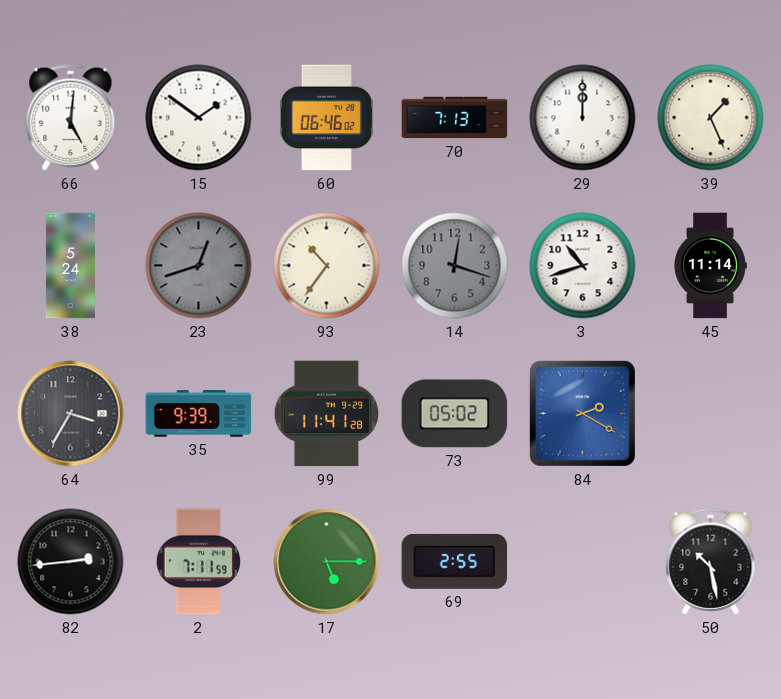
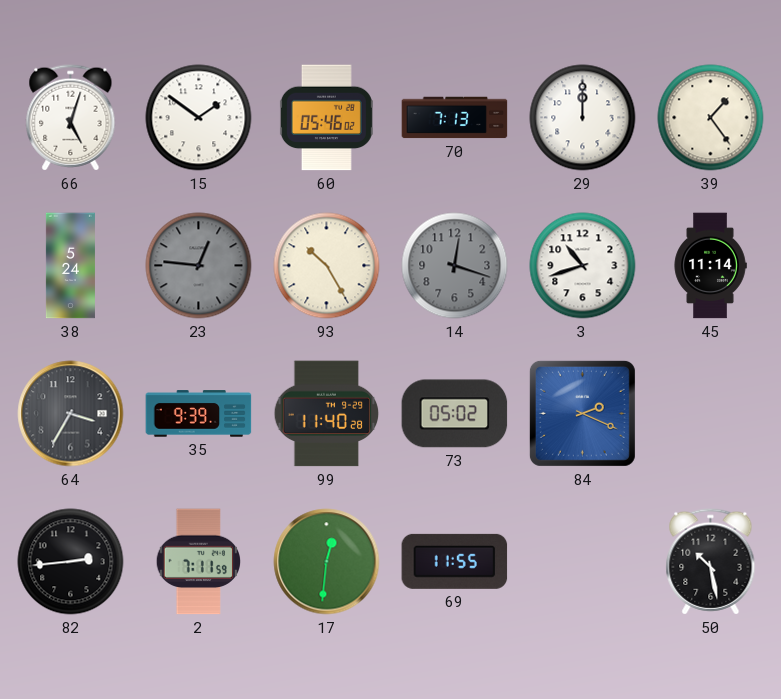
66: 5:01 -> 5:03
60: 06:46 -> 05:46
39: 1:26 -> 1:24
23: 12:42 -> 12:46
93: 10:36 -> 10:25
99: 11:41 -> 11:40
84: 2:20 -> 2:19
17: 5:15 -> 12:31
69: 2:55 -> 11:55
